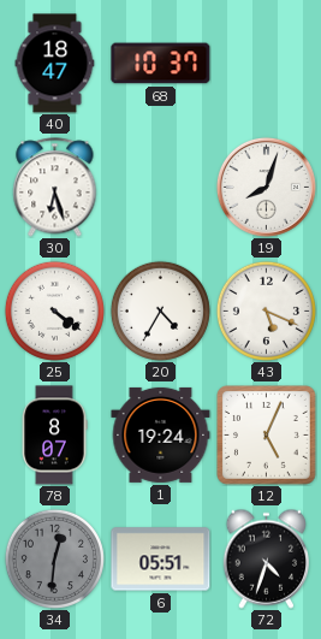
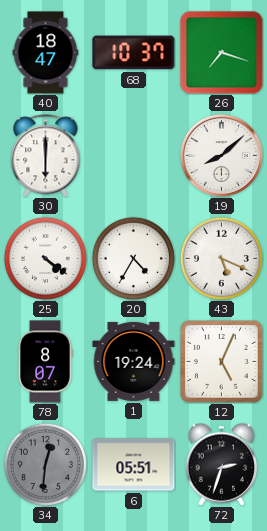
26: none -> 7:18
30: 6:27 -> 6:00
19: 8:03 -> 8:08
72: 4:33 -> 2:33
